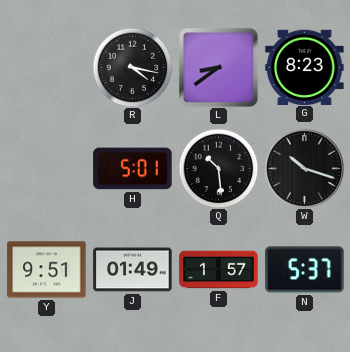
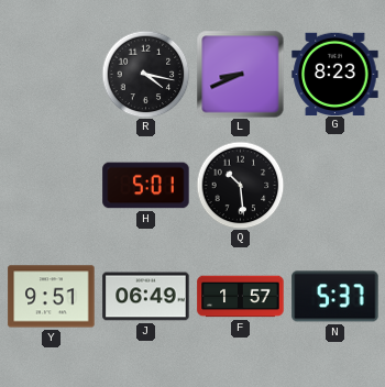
L: 8:39 -> 8:41
W: 10:18 -> none
J: 01:49 -> 06:49
